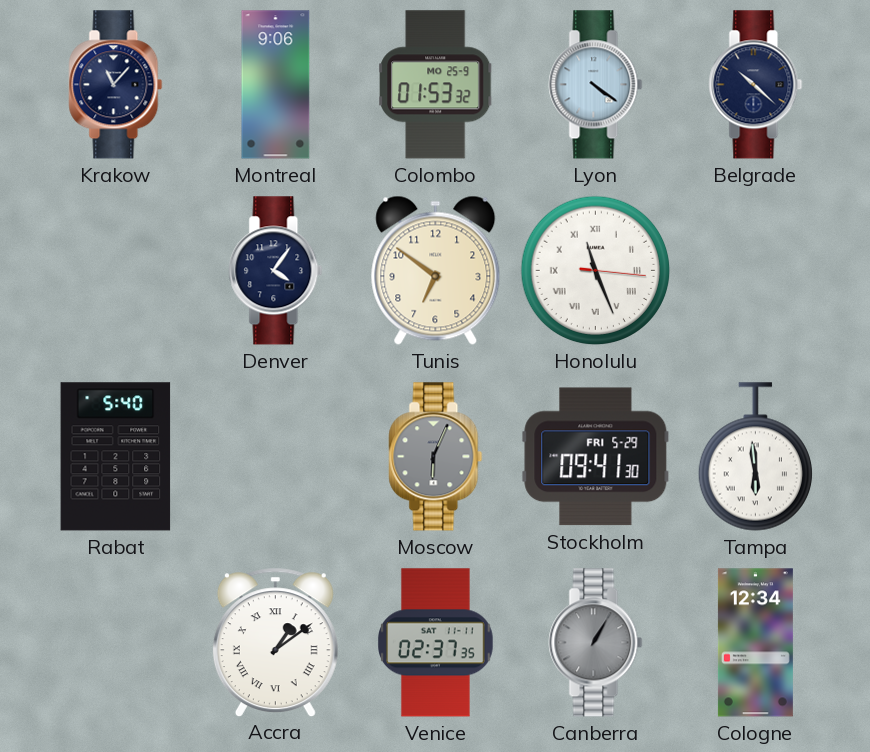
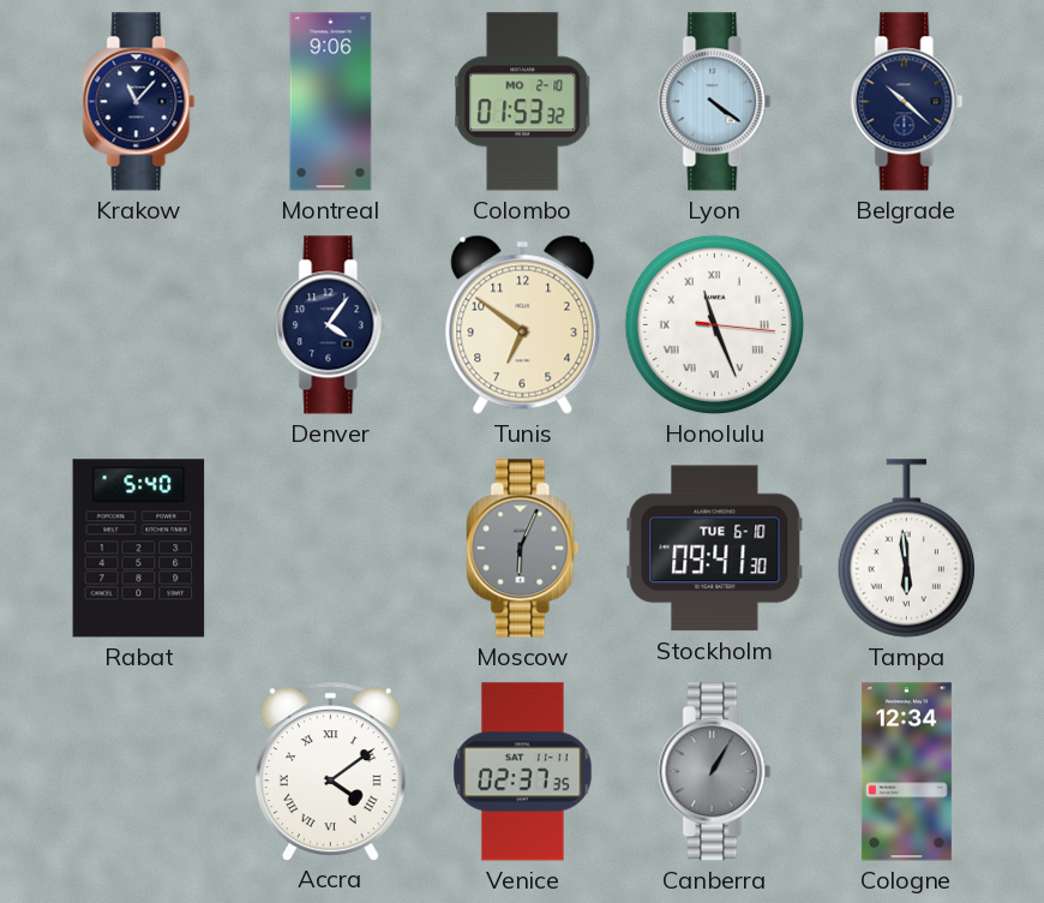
Colombo date: MO 25-9 -> MO 2-10
Stockholm date: FRI 5-29 -> TUE 6-10
Accra: 1:09 -> 4:09
